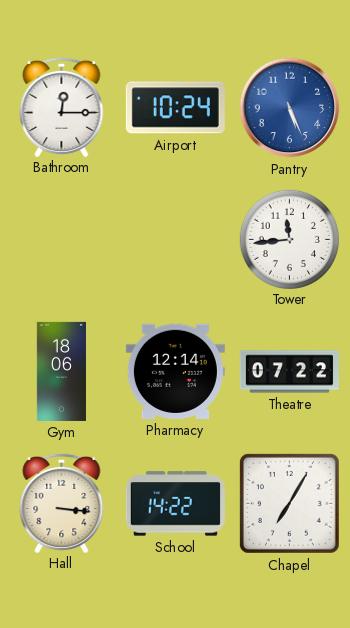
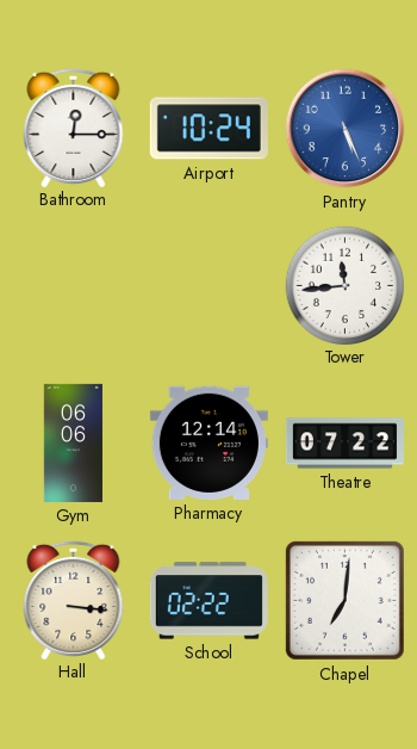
Gym: 18:06 -> 06:06
School: 14:22 -> 02:22
Chapel: 7:05 -> 7:01
